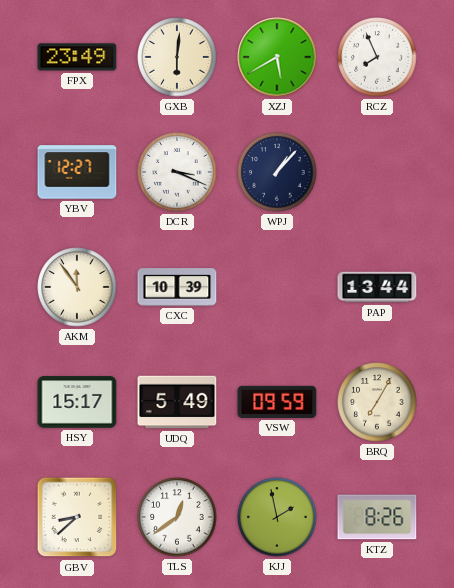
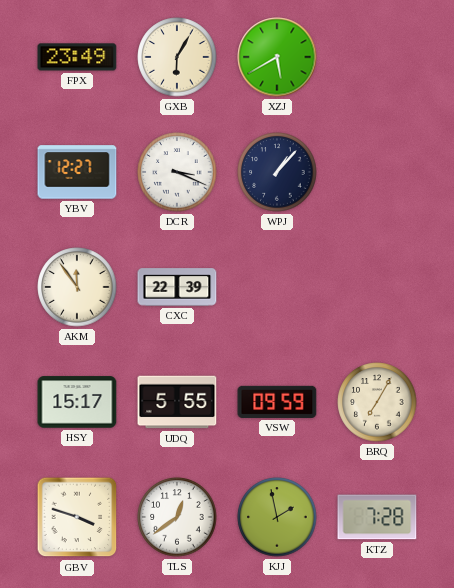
GXB: 6:01 -> 6:05
RCZ: 7:56 -> none
CXC: 10:39 -> 22:39
PAP: 13:44 -> none
UDQ: 5:49 -> 5:55
GBV: 8:38 -> 3:48
KTZ: 8:26 -> 7:28
